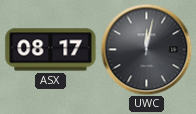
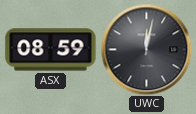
ASX: 08:17 -> 08:59
